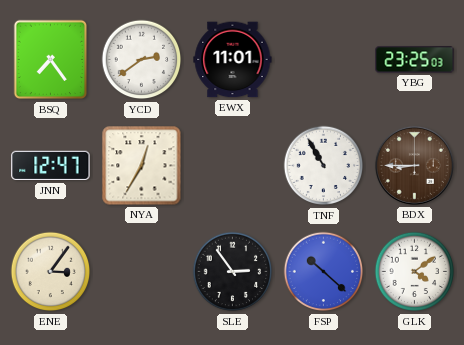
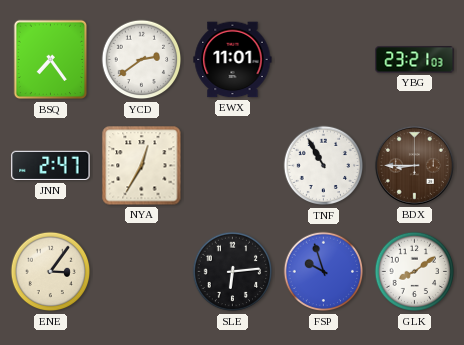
YBG: 23:25 -> 23:21
JNN: 12:47 -> 2:47
SLE: 2:54 -> 6:14
FSP: 10:22 -> 9:57
GLK: 4:09 -> 8:09
